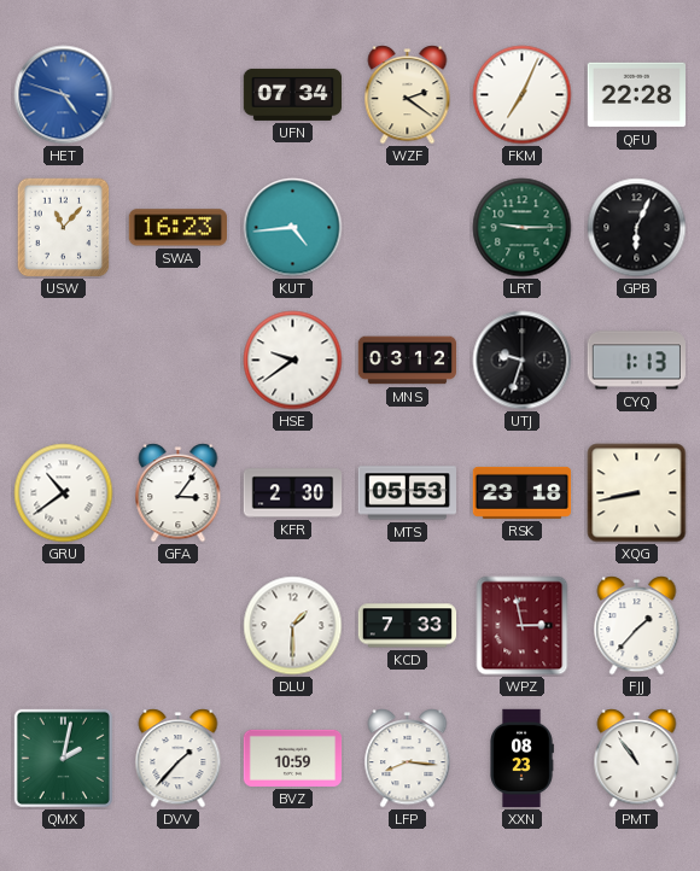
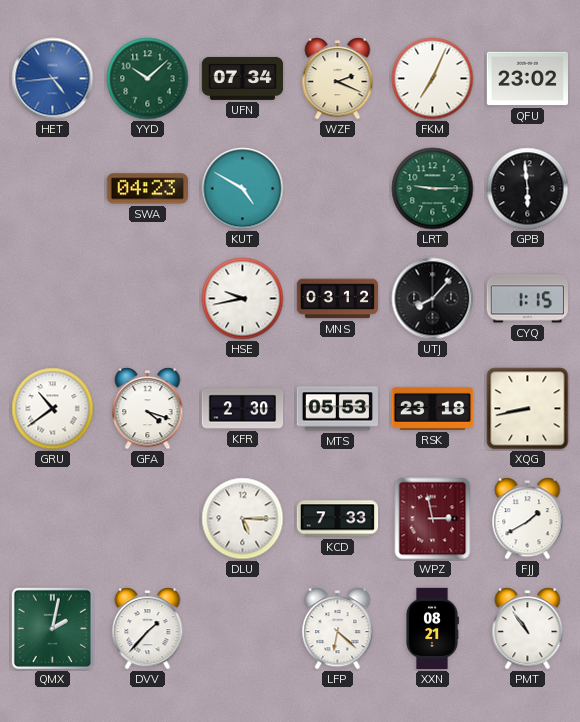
HET: 4:48 -> 4:44
YYD: none -> 10:08
WZF: 2:21 -> 2:19
QFU: 22:28 -> 23:02
USW: 11:07 -> none
SWA: 16:23 -> 04:23
KUT: 4:44 -> 4:50
GPB: 6:04 -> 5:59
HSE: 9:39 -> 9:43
UTJ: 9:33 -> 8:07
CYQ: 1:13 -> 1:15
GFA: 3:06 -> 4:18
DLU: 1:30 -> 5:15
FJJ: 1:37 -> 1:40
BVZ: 10:59 -> none
LFP: 8:16 -> 6:22
XXN: 08:23 -> 08:21
